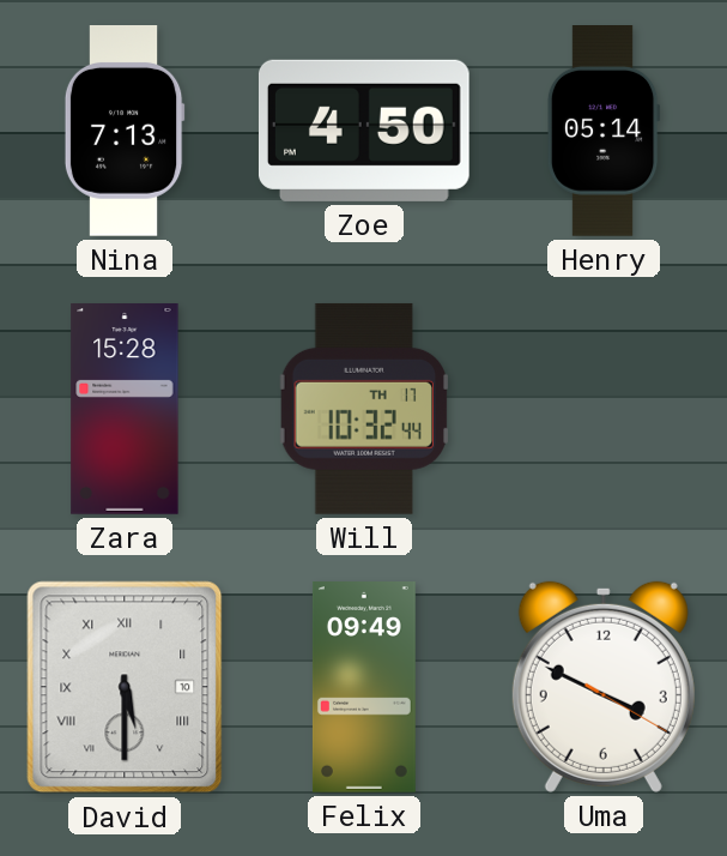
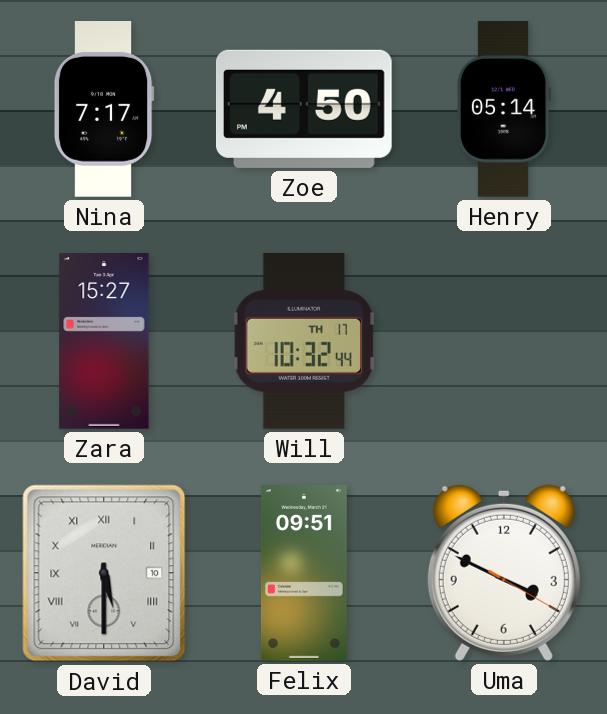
Nina: 7:13 -> 7:17
Zara: 15:28 -> 15:27
Felix: 09:49 -> 09:51
